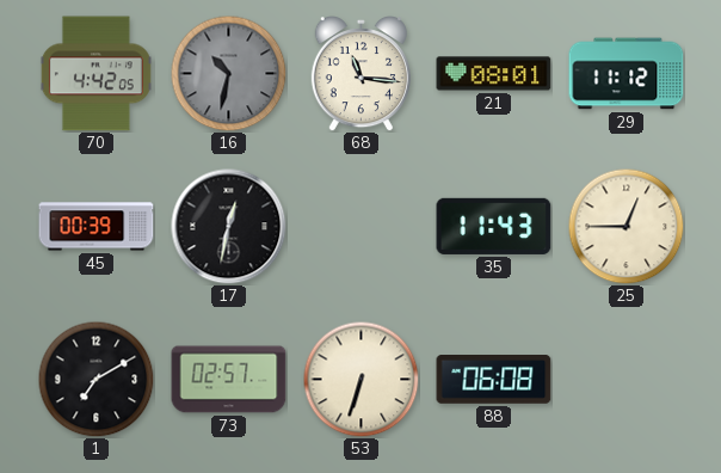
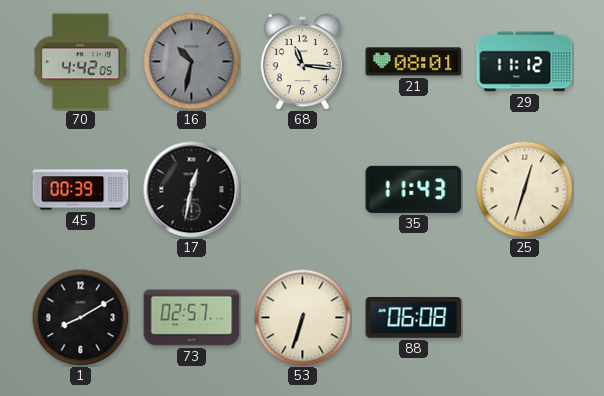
25: 12:45 -> 12:33
1: 7:10 -> 8:10
